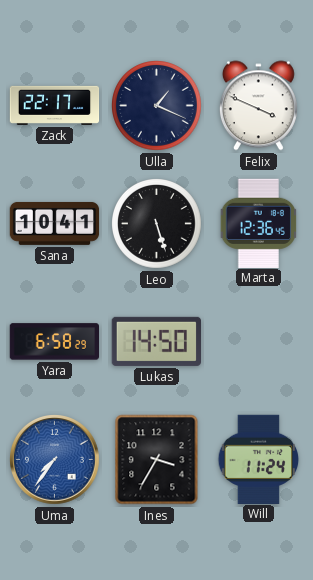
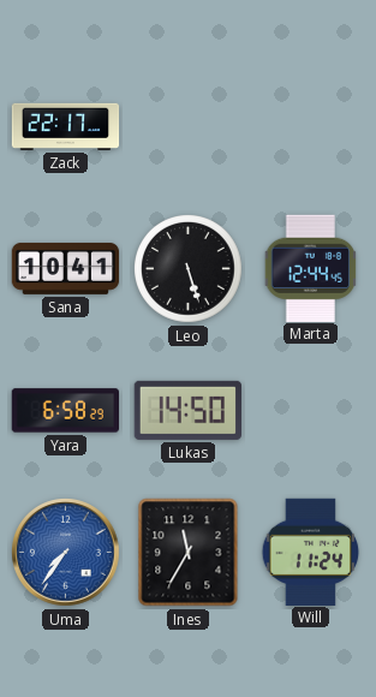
Ulla: 1:19 -> none
Felix: 3:49 -> none
Marta: 12:36 -> 12:44
Ines: 3:35 -> 11:35
